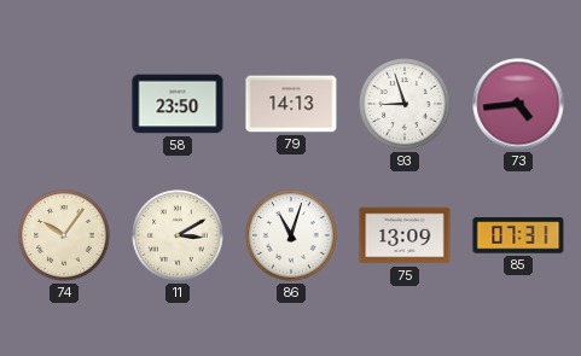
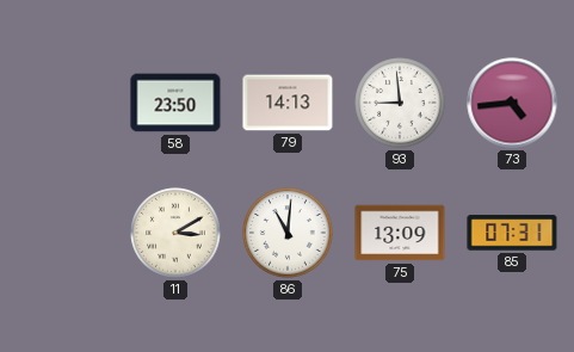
93: 8:57 -> 8:59
74: 10:06 -> none
86: 11:03 -> 11:01
